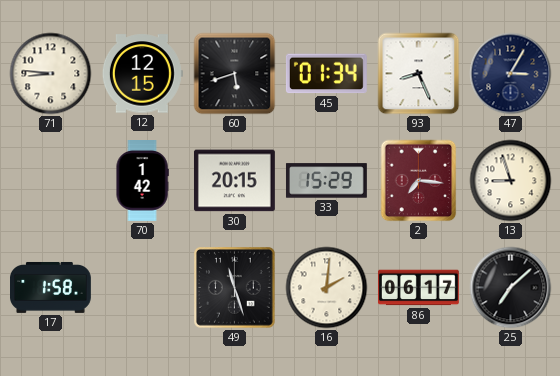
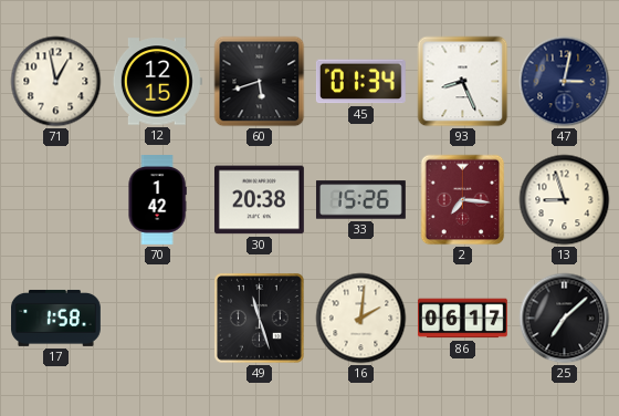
71: 8:46 -> 12:58
47: 3:05 -> 3:02
30: 20:15 -> 20:38
33: 15:29 -> 15:26
